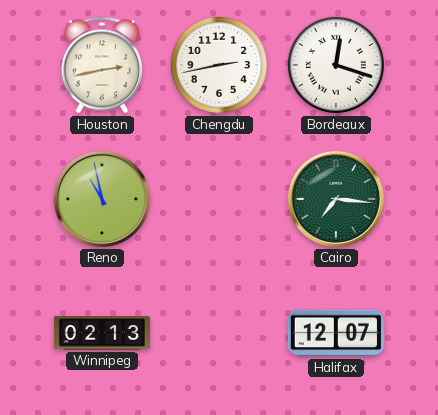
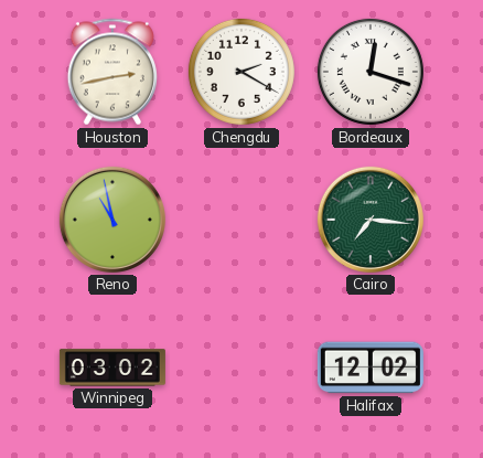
Chengdu: 2:43 -> 2:20
Winnipeg: 02:13 -> 03:02
Halifax: 12:07 -> 12:02
